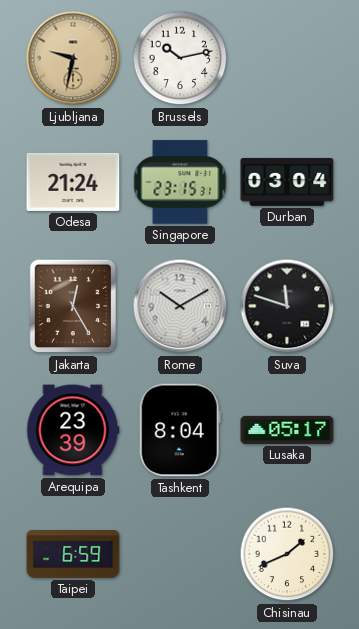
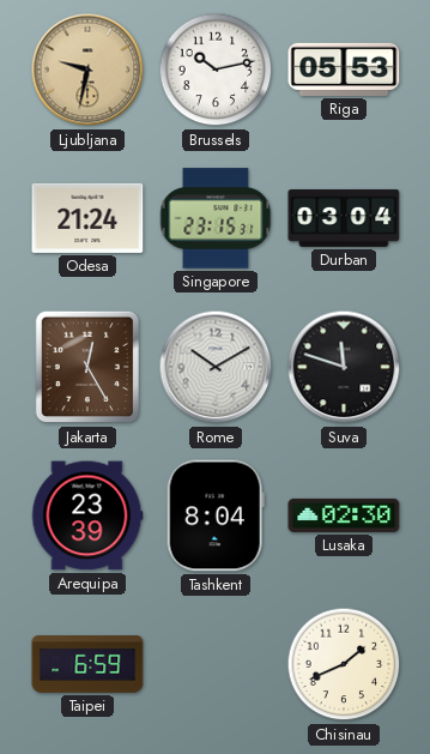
Riga: none -> 05:53
Lusaka: 05:17 -> 02:30
